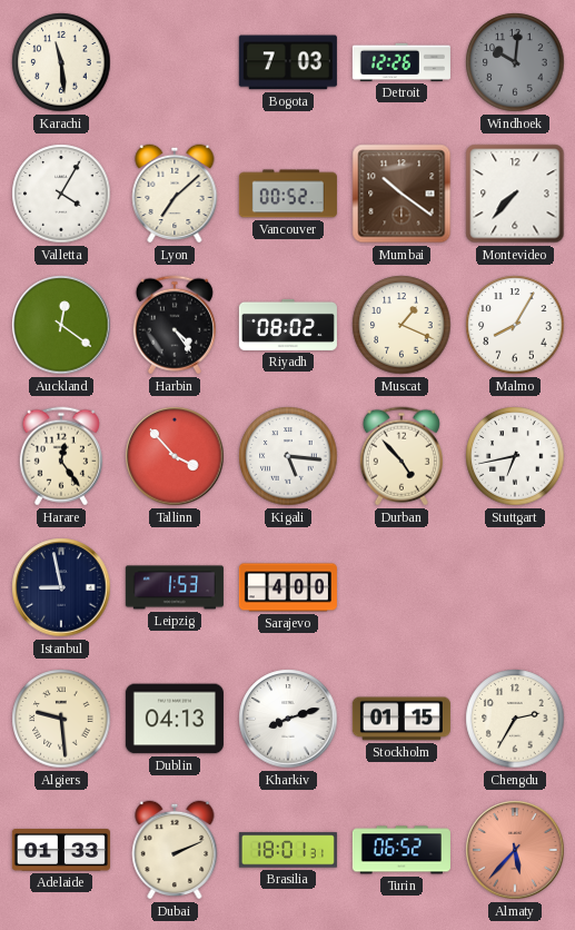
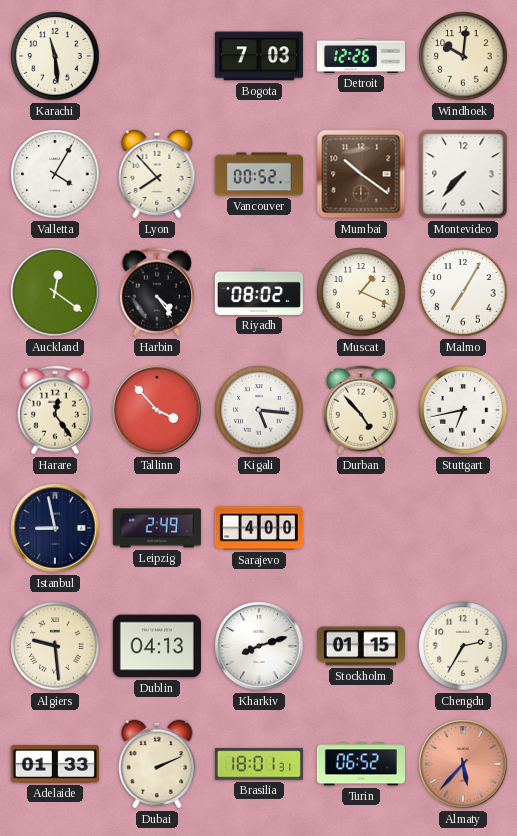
Windhoek dial: grey -> cream
Lyon: 7:08 -> 7:53
Malmo: 8:05 -> 7:05
Leipzig: 1:53 -> 2:49
